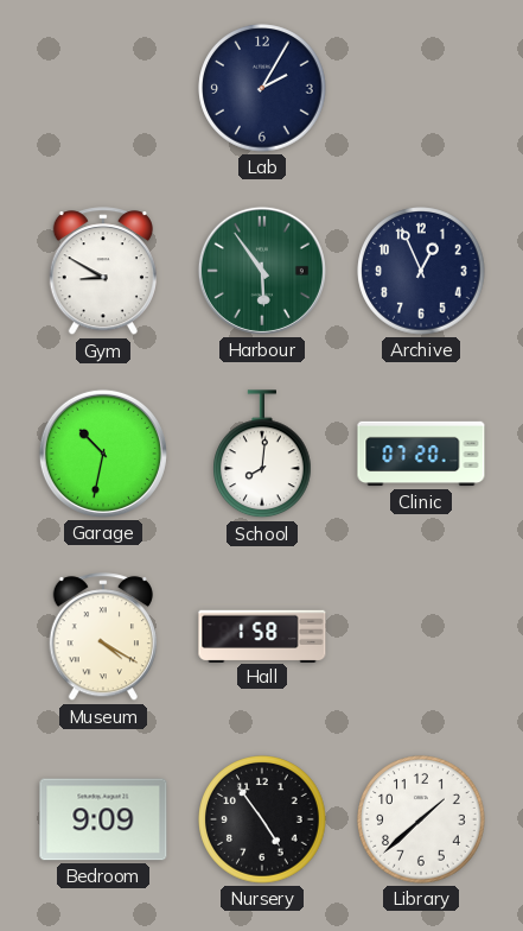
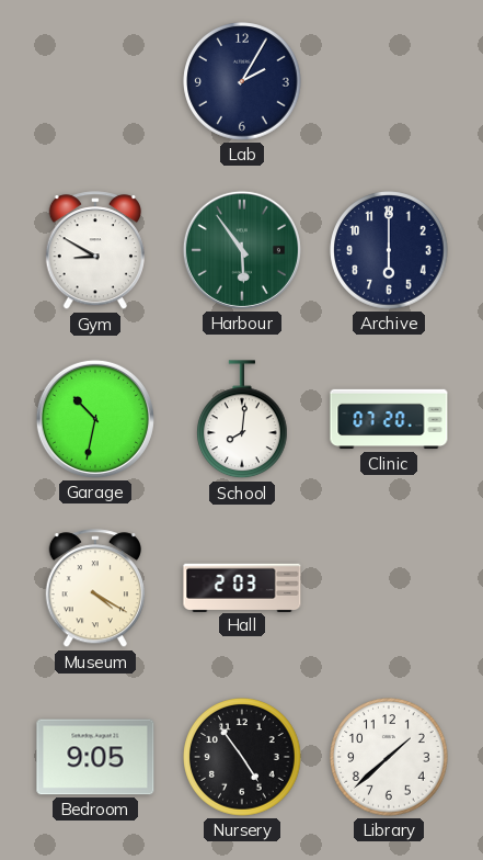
Archive: 12:56 -> 6:00
Hall: 1:58 -> 2:03
Bedroom: 9:09 -> 9:05
